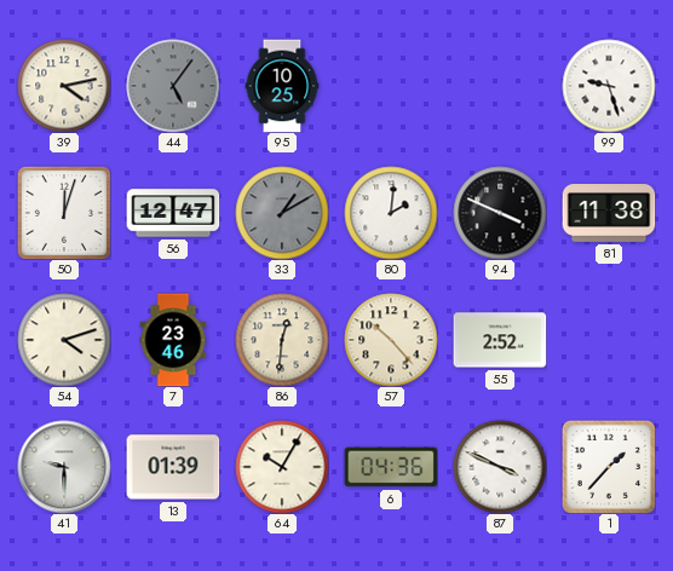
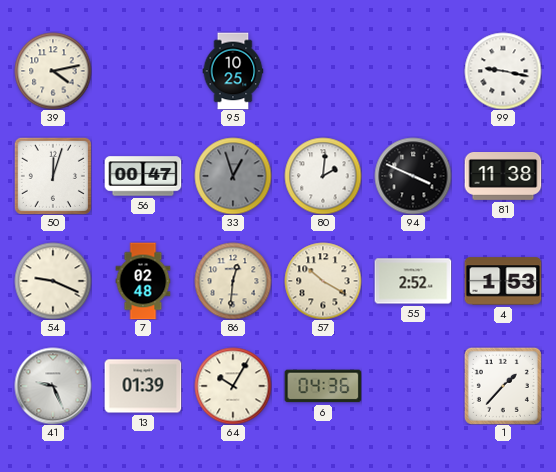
44: 5:06 -> none
99: 9:27 -> 9:17
56: 12:47 -> 00:47
33: 1:10 -> 12:57
54: 4:12 -> 9:19
7: 23:46 -> 02:48
57: 10:23 -> 10:20
4: none -> 1:53
41: 9:30 -> 9:26
87: 3:49 -> none
